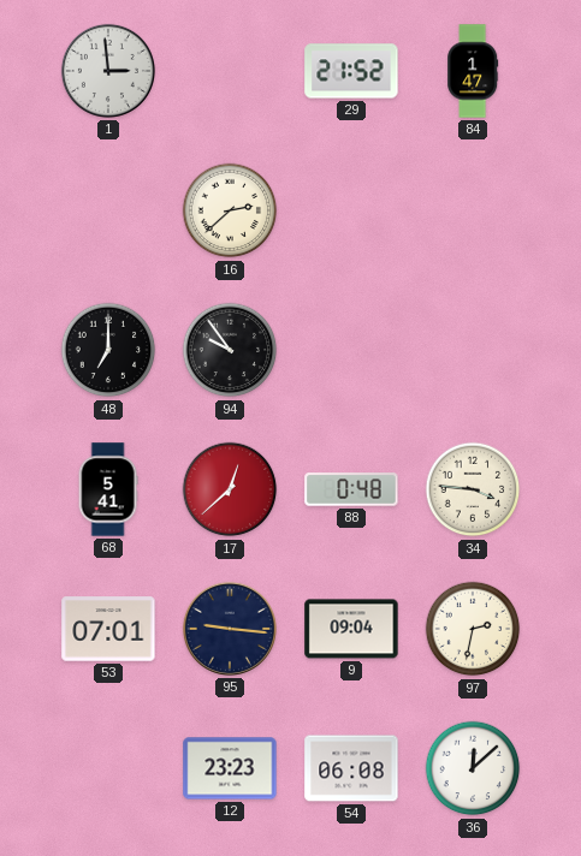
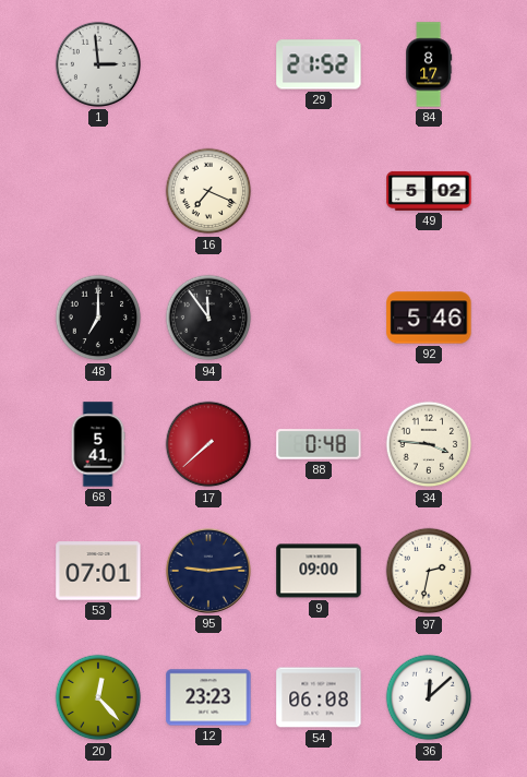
84: 1:47 -> 8:17
16: 2:38 -> 7:19
49: none -> 5:02
94: 9:54 -> 11:54
92: none -> 5:46
17: 12:38 -> 7:38
95: 9:16 -> 9:14
9: 09:04 -> 09:00
20: none -> 12:23
